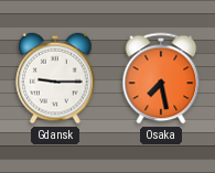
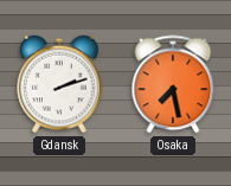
Gdansk: 9:15 -> 2:12
